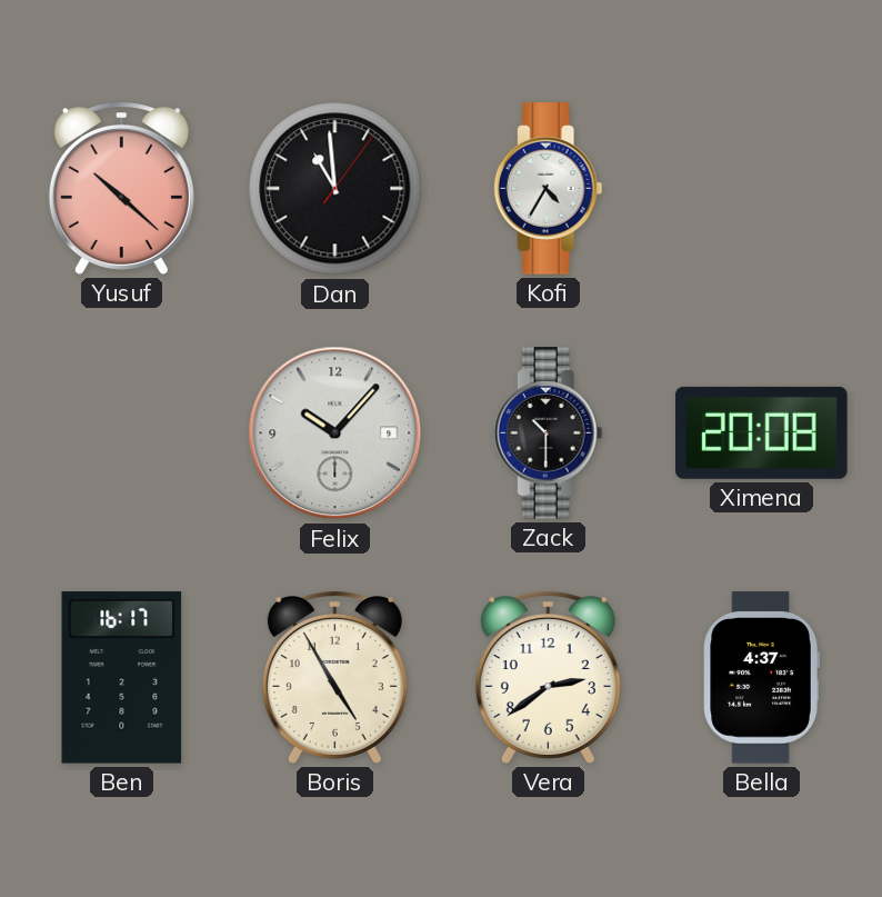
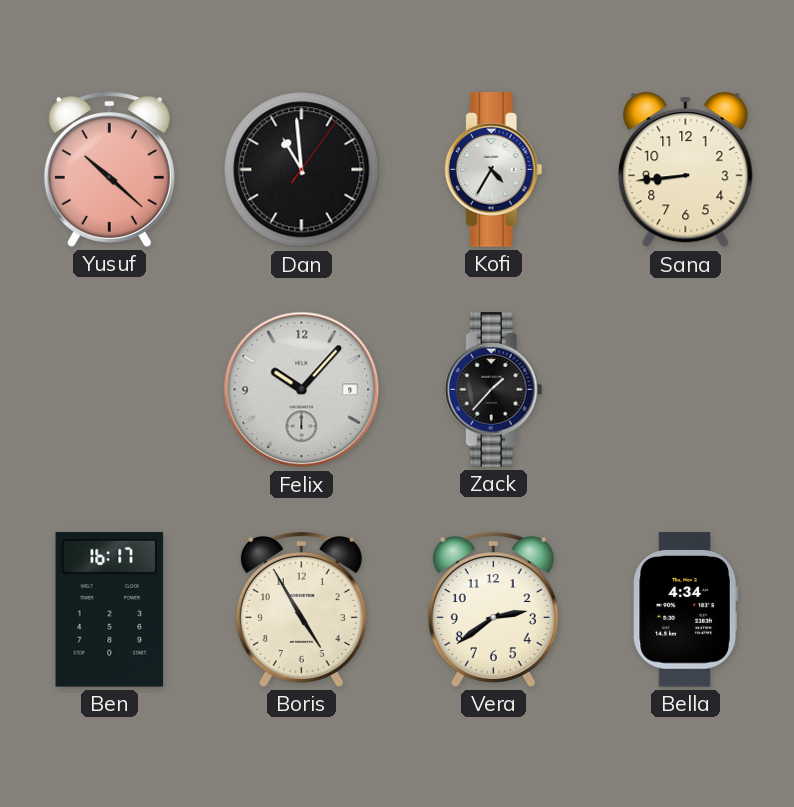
Sana: none -> 8:44
Zack: 10:30 -> 1:37
Ximena: 20:08 -> none
Bella: 4:37 -> 4:34
